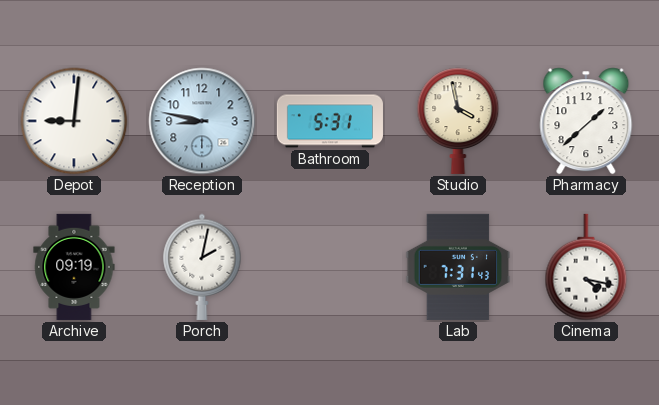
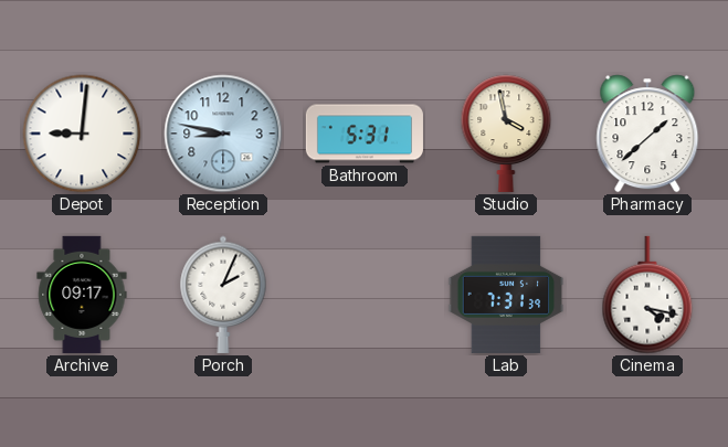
Archive: 09:19 -> 09:17
Porch: 2:02 -> 2:04
Lab: 7:31:43 -> 7:31:39
